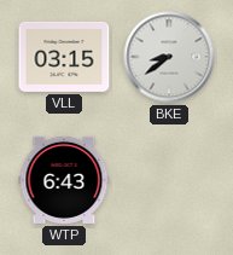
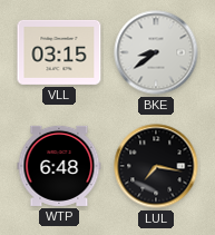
WTP: 6:43 -> 6:48
LUL: none -> 7:17
